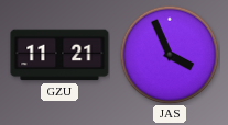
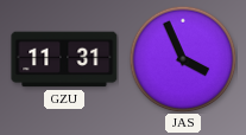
GZU: 11:21 -> 11:31
